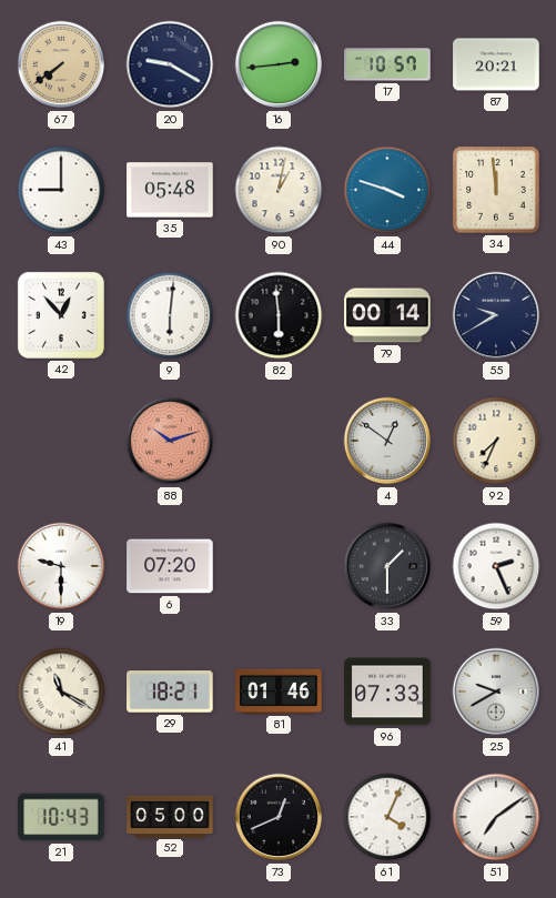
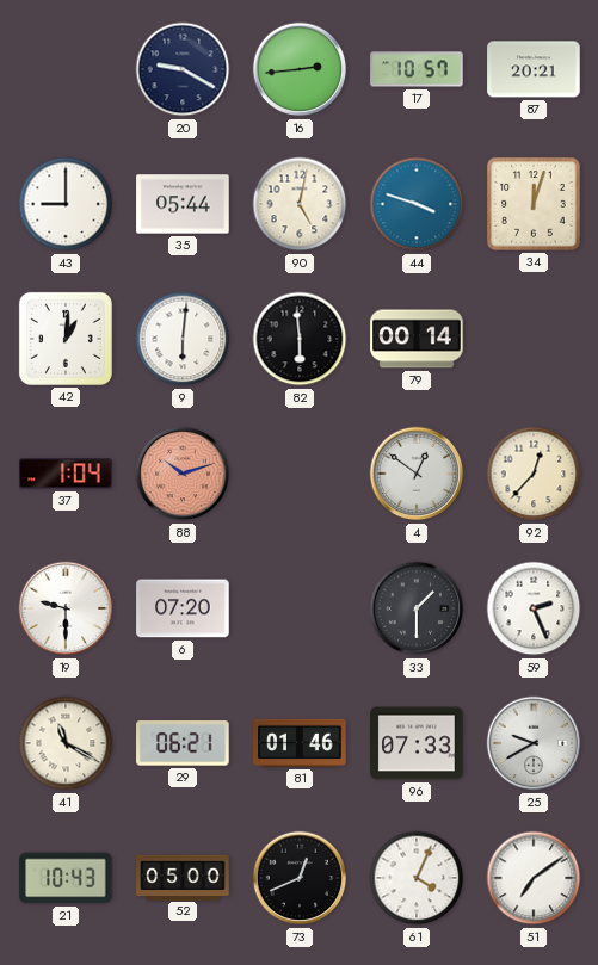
67: 7:39 -> none
35: 05:48 -> 05:44
90: 1:02 -> 5:02
34: 11:59 -> 12:03
42: 12:53 -> 1:01
55: 9:40 -> none
37: none -> 1:04
92: 7:34 -> 12:37
29: 18:21 -> 06:21
